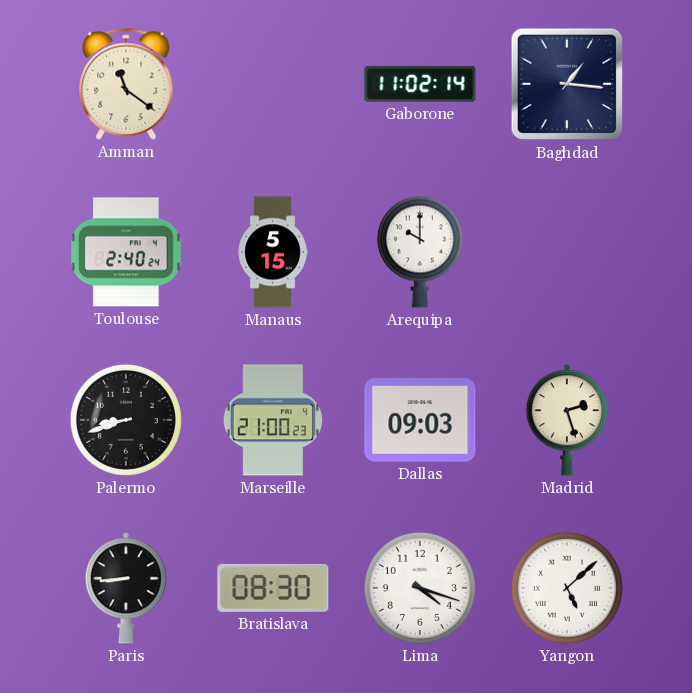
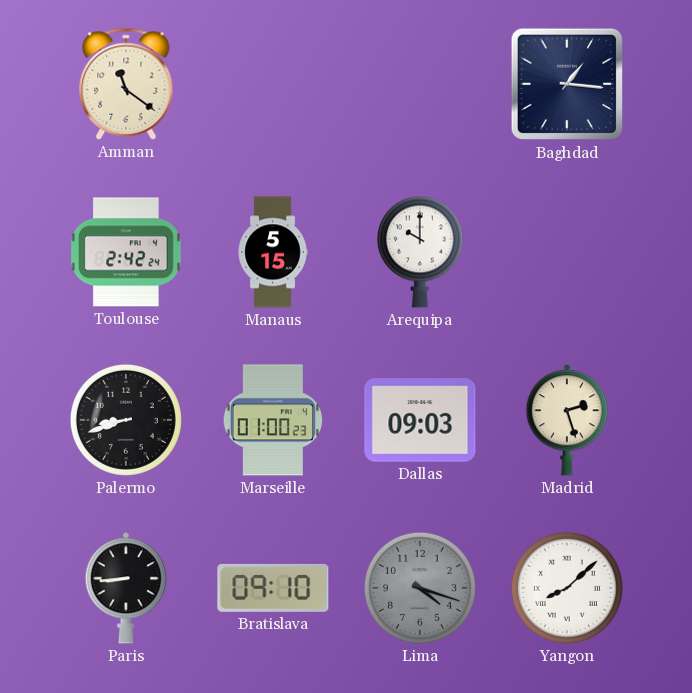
Gaborone: 11:02 -> none
Toulouse: 2:40 -> 2:42
Marseille: 21:00 -> 01:00
Bratislava: 08:30 -> 09:10
Lima dial: white -> grey
Yangon: 5:08 -> 8:08
